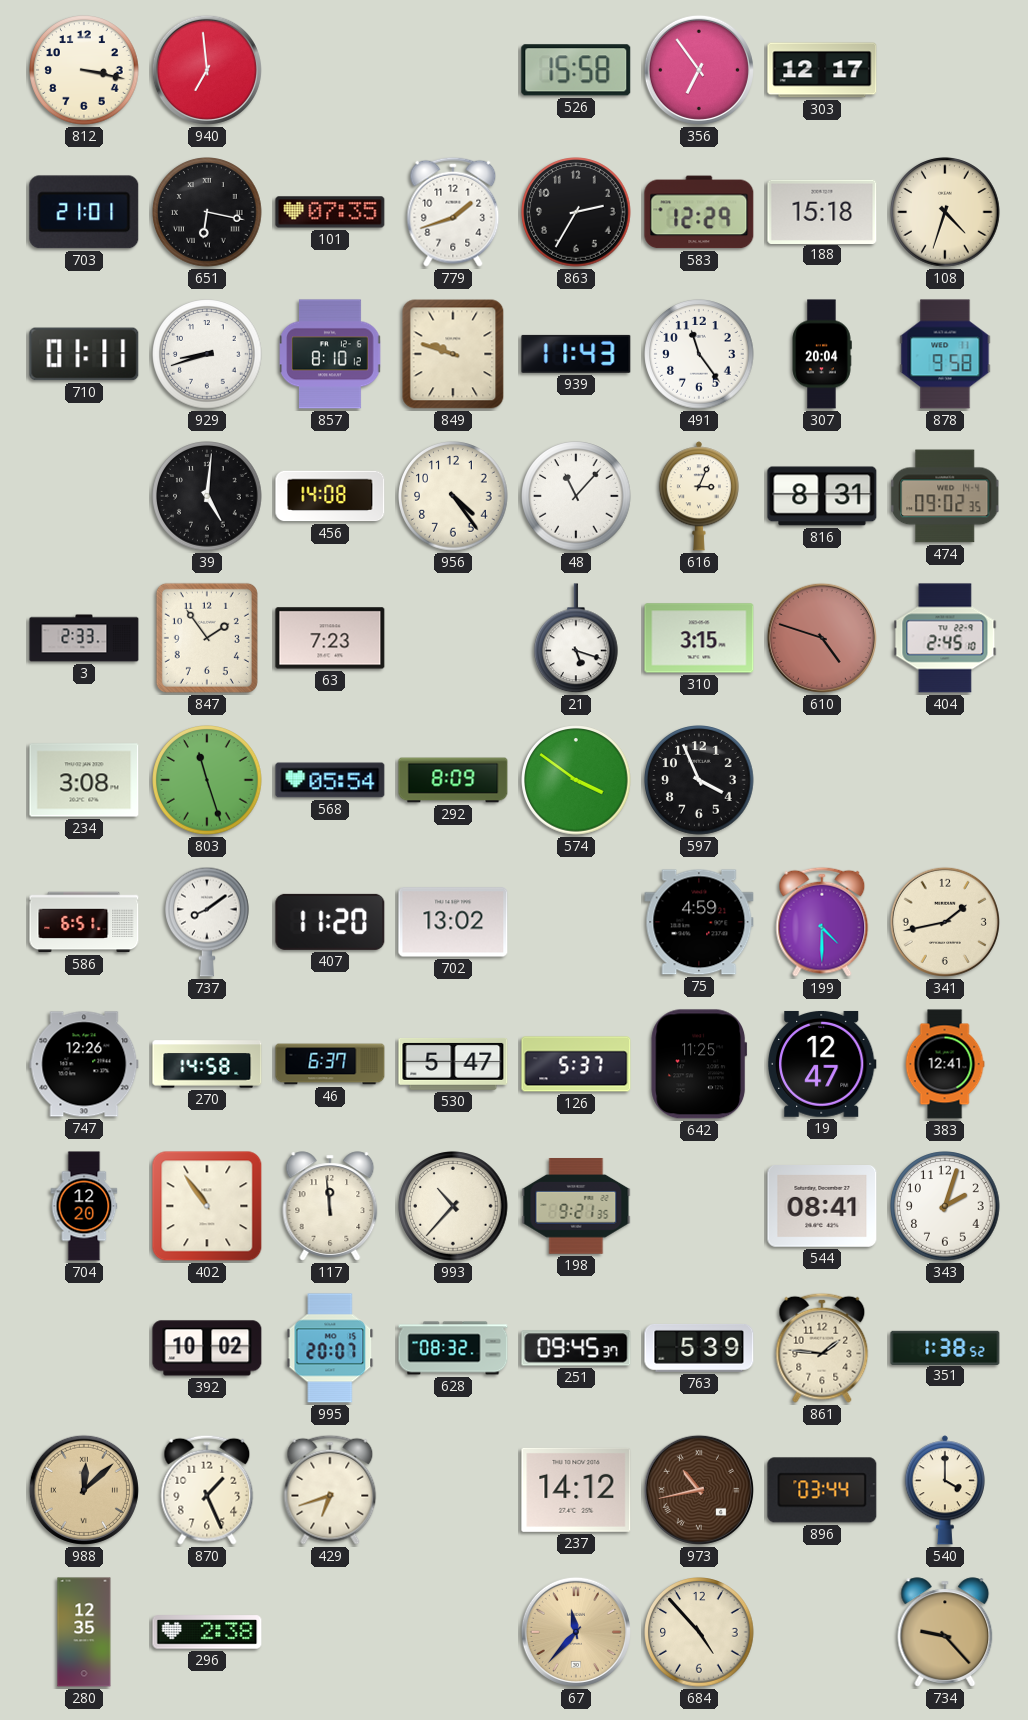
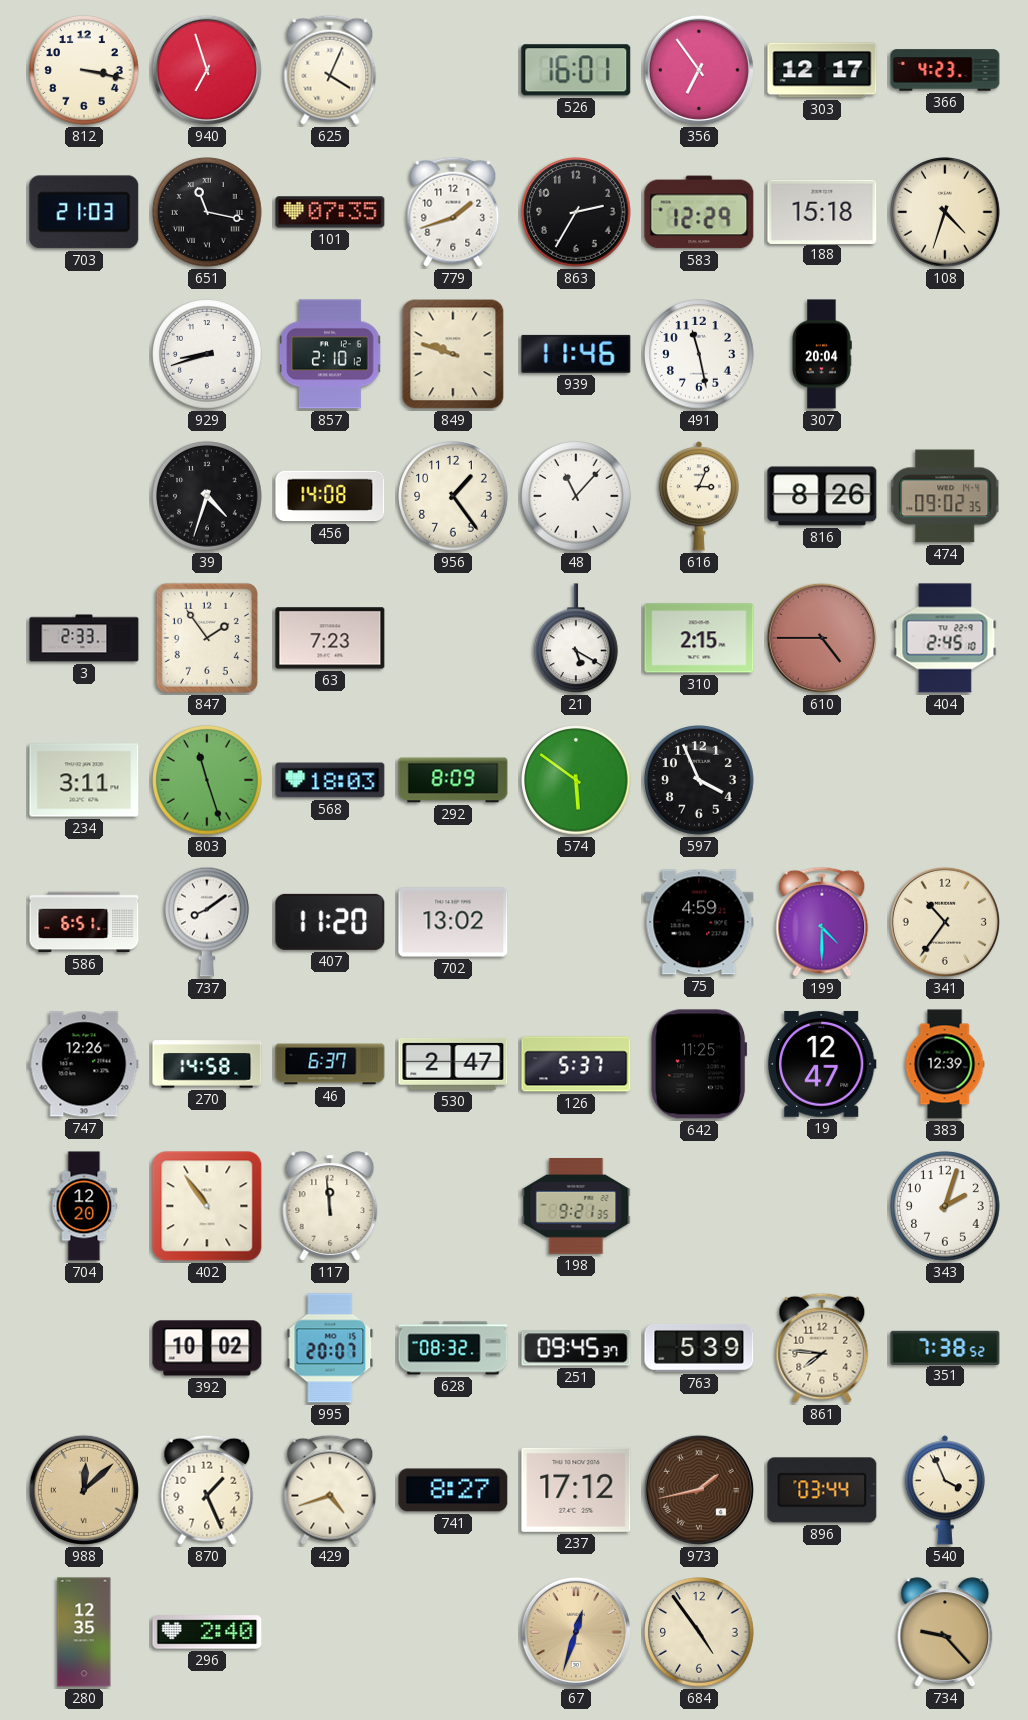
940: 6:59 -> 6:57
625: none -> 4:04
526: 15:58 -> 16:01
366: none -> 4:23
703: 21:01 -> 21:03
651: 6:17 -> 11:17
710: 01:11 -> none
857: 8:10 -> 2:10
939: 11:43 -> 11:46
491: 11:24 -> 11:28
878: 9:58 -> none
39: 5:01 -> 4:33
956: 4:24 -> 1:24
816: 8:31 -> 8:26
21: 5:18 -> 5:20
310: 3:15 -> 2:15
610: 4:48 -> 4:45
234: 3:08 -> 3:11
568: 05:54 -> 18:03
574: 3:51 -> 5:51
341: 1:43 -> 10:36
530: 5:47 -> 2:47
383: 12:41 -> 12:39
993: 10:37 -> none
544: 08:41 -> none
861: 1:46 -> 7:46
351: 1:38 -> 7:38
429: 6:42 -> 4:42
741: none -> 8:27
237: 14:12 -> 17:12
973: 10:43 -> 1:43
540: 4:00 -> 3:56
296: 2:38 -> 2:40
67: 11:37 -> 12:33
684: 4:53 -> 4:54
